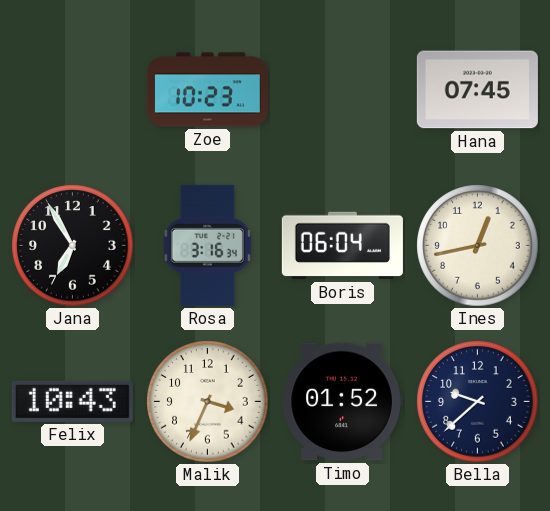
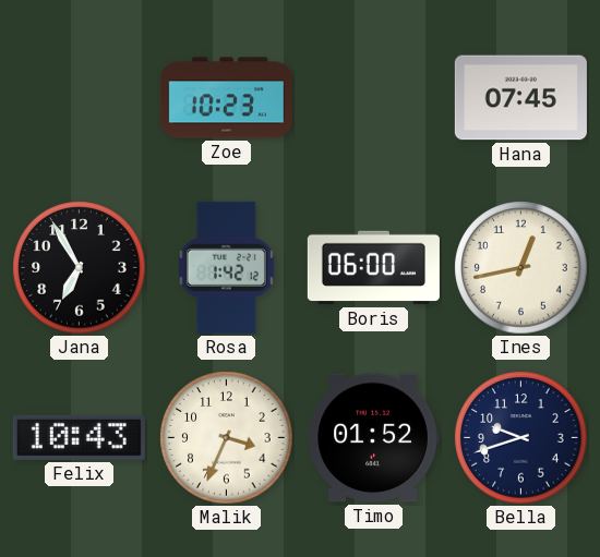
Rosa: 3:16 -> 1:42
Boris: 06:04 -> 06:00
Bella: 9:38 -> 9:42
